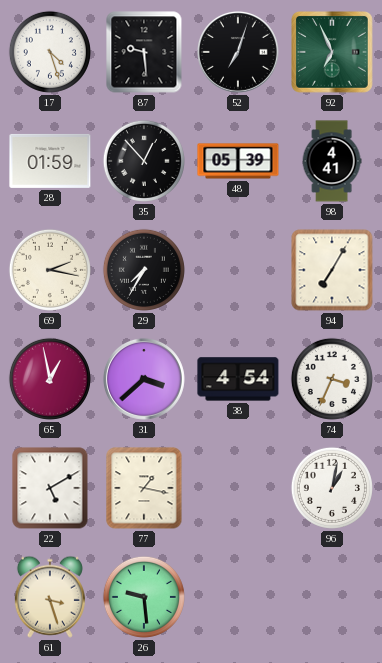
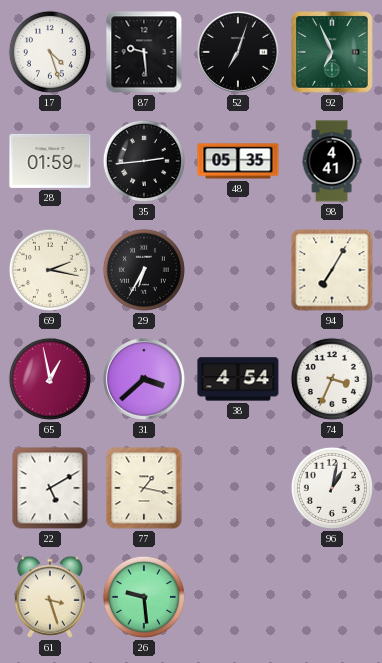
35: 12:53 -> 2:44
48: 05:39 -> 05:35
29: 7:35 -> 6:35
